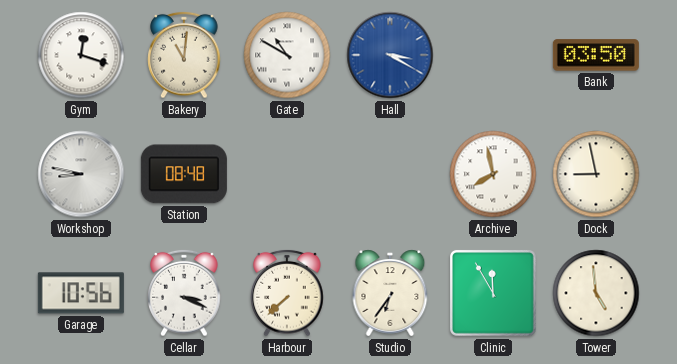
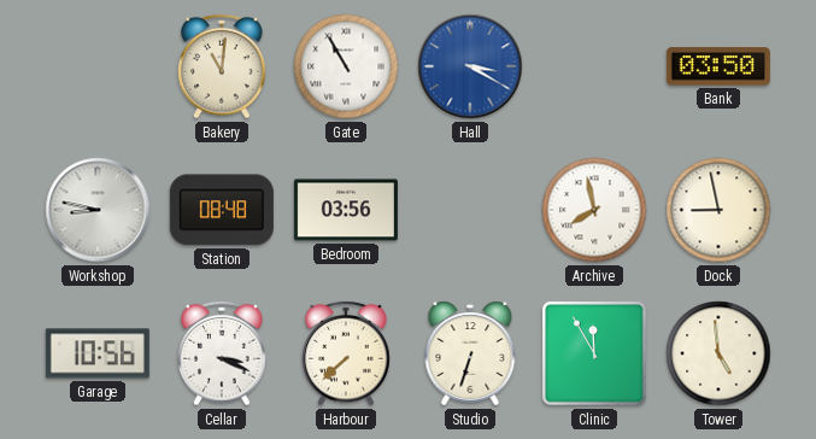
Gym: 12:18 -> none
Gate: 10:50 -> 10:55
Bedroom: none -> 03:56
Studio: 6:36 -> 6:33
